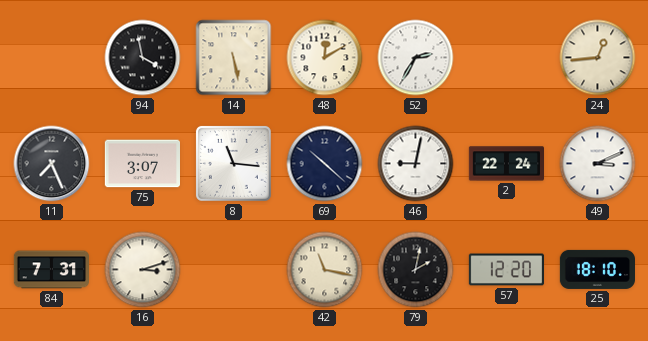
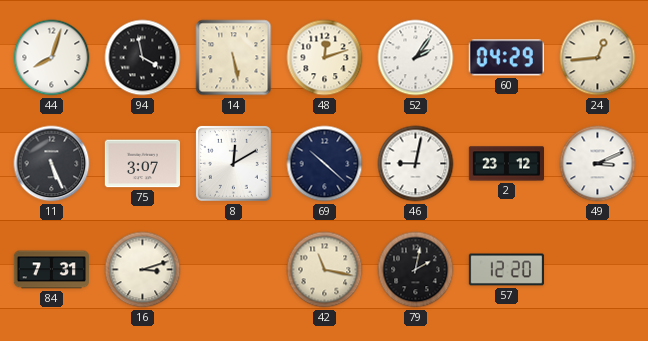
44: none -> 8:03
48: 12:10 -> 12:12
52: 2:35 -> 2:06
60: none -> 04:29
11: 7:26 -> 5:26
8: 11:16 -> 12:10
2: 22:24 -> 23:12
25: 18:10 -> none
